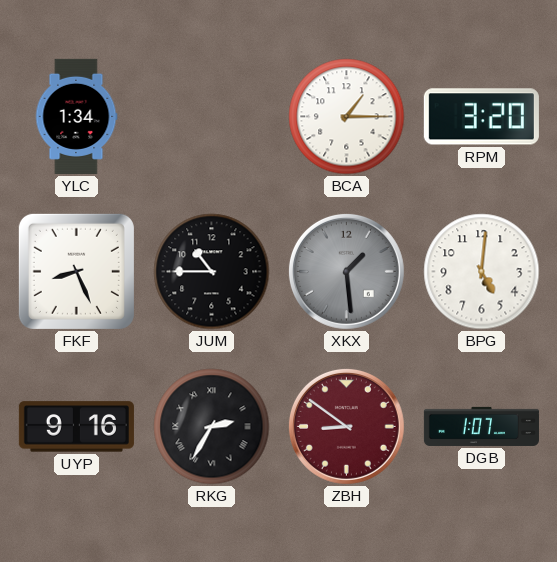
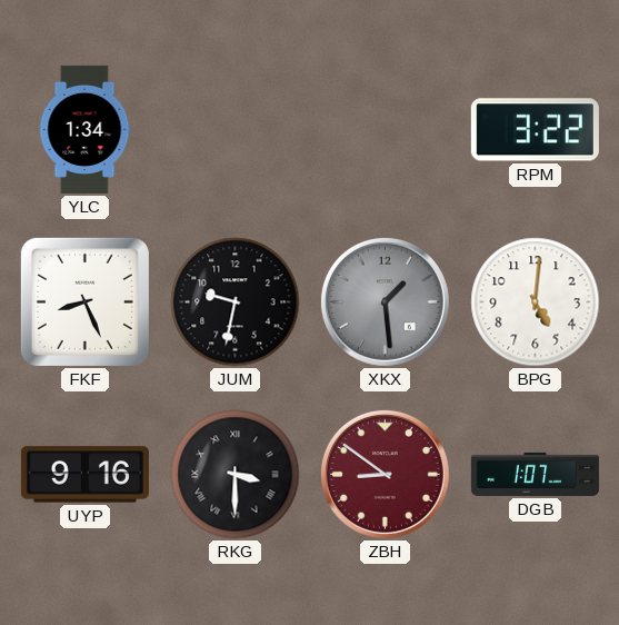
BCA: 1:15 -> none
RPM: 3:20 -> 3:22
JUM: 10:45 -> 9:32
RKG: 2:35 -> 3:30
